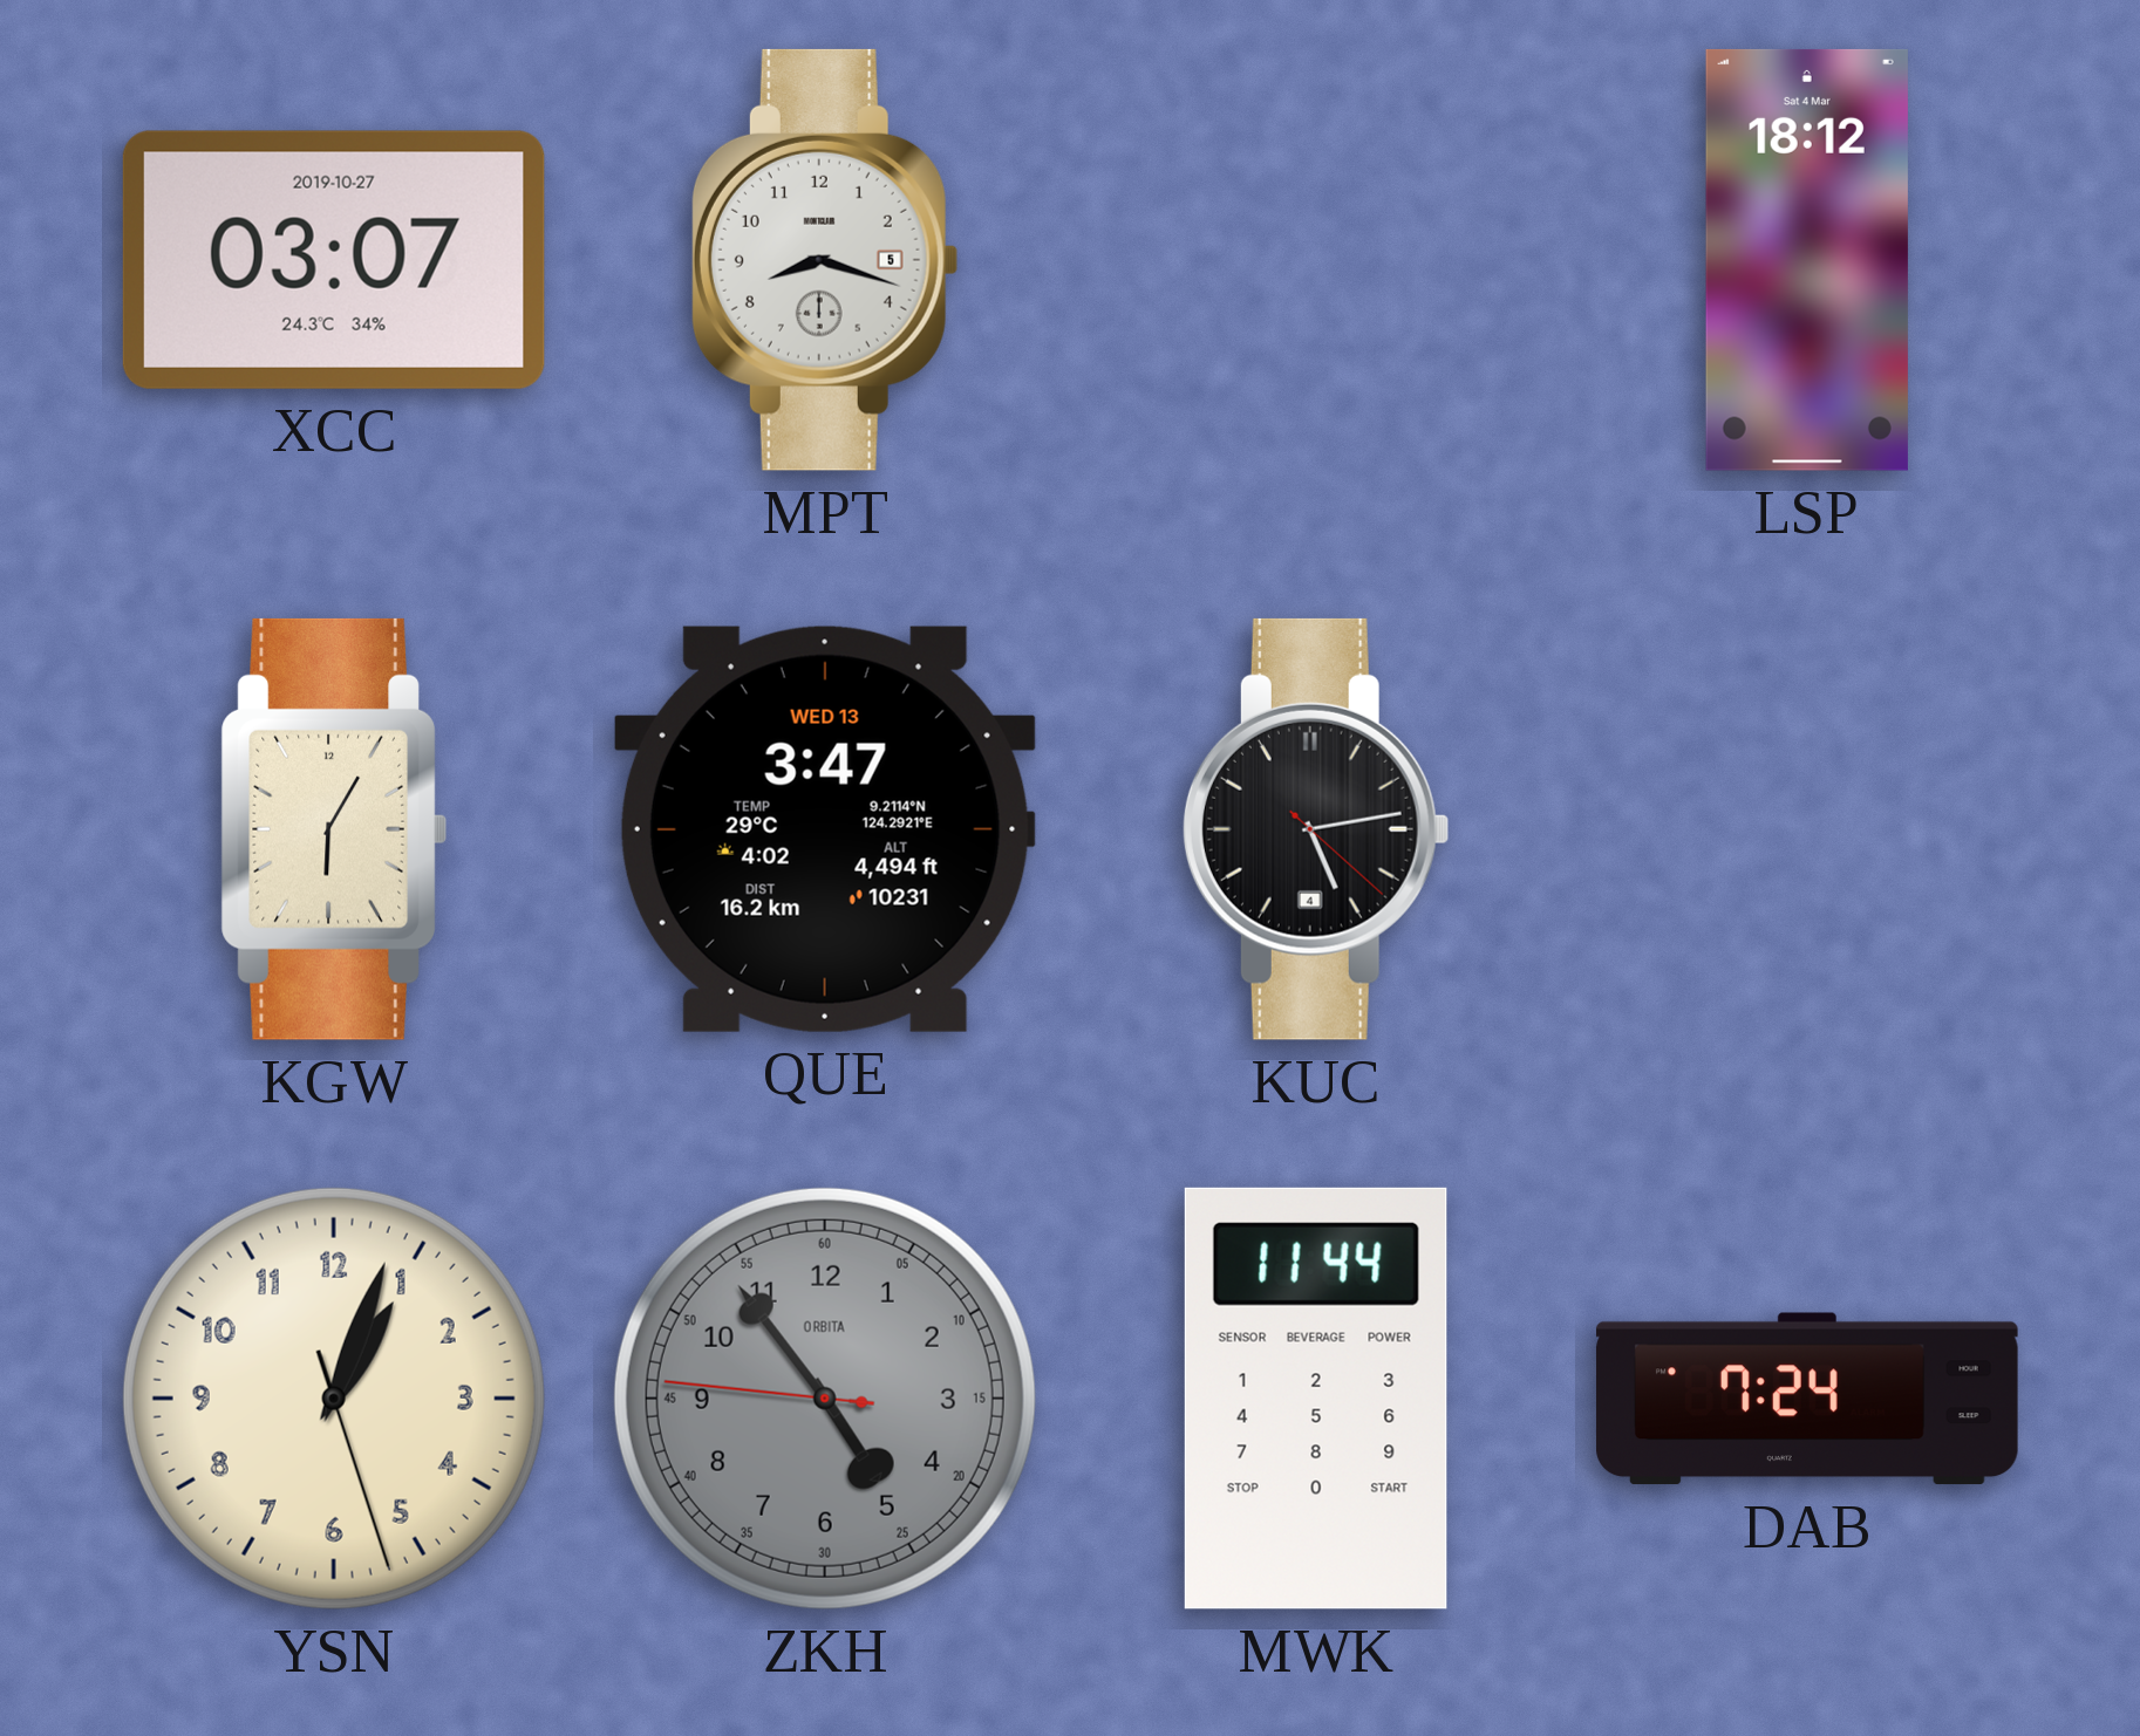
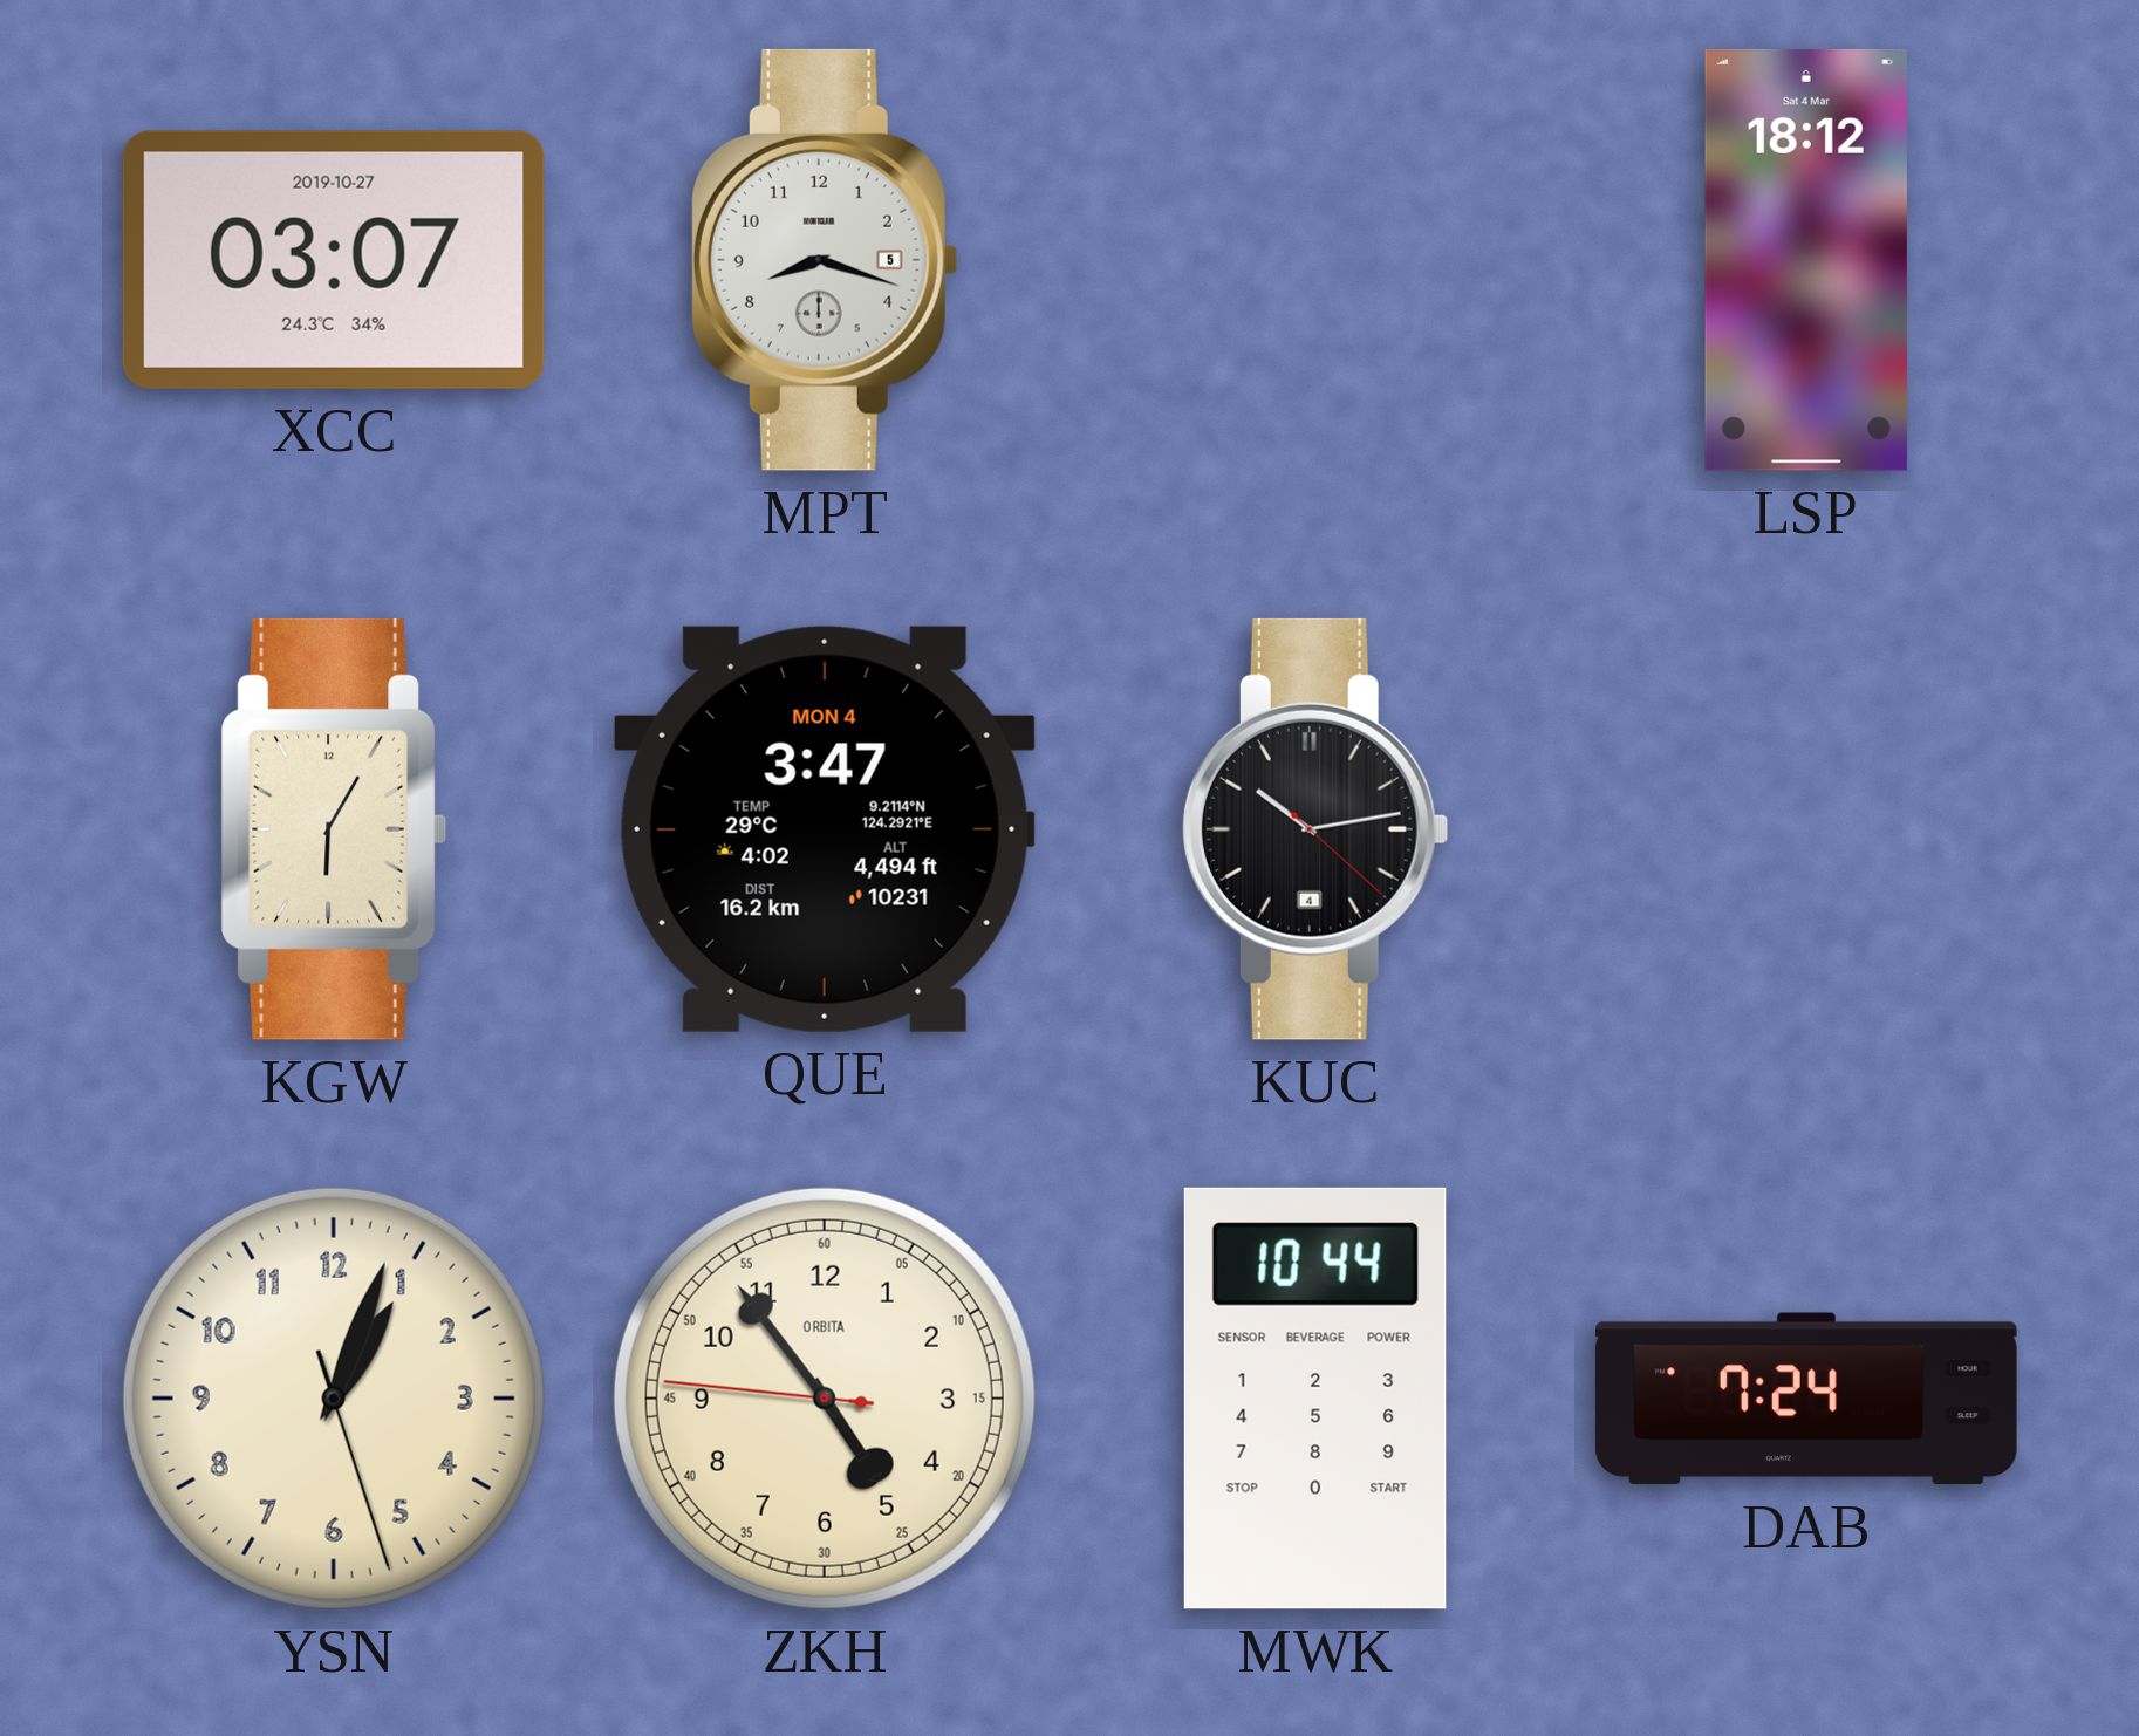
QUE date: WED 13 -> MON 4
KUC: 5:13 -> 10:13
ZKH dial: grey -> cream
MWK: 11:44 -> 10:44
